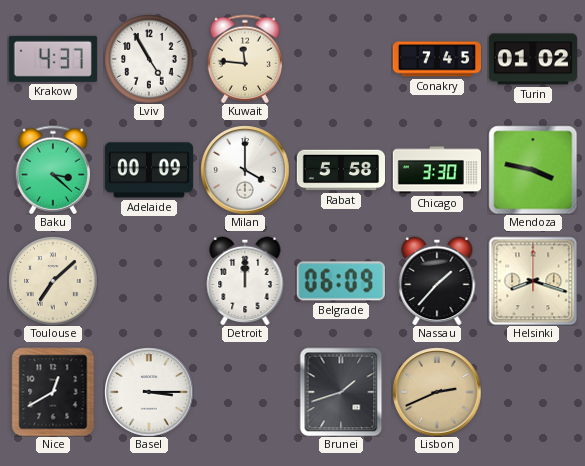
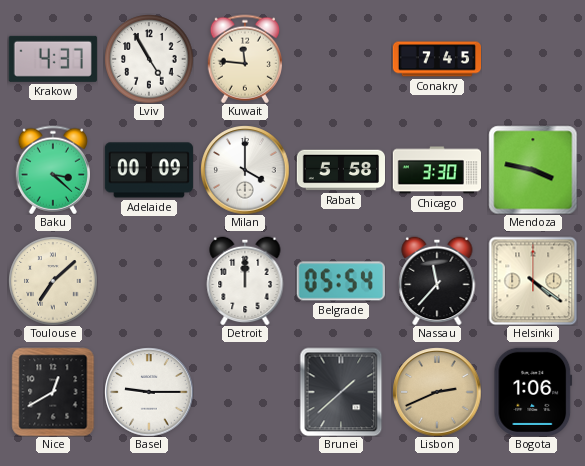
Turin: 01:02 -> none
Belgrade: 06:09 -> 05:54
Nassau: 1:37 -> 11:37
Helsinki: 8:18 -> 4:21
Basel: 3:15 -> 9:15
Brunei: 1:42 -> 1:38
Bogota: none -> 1:06
